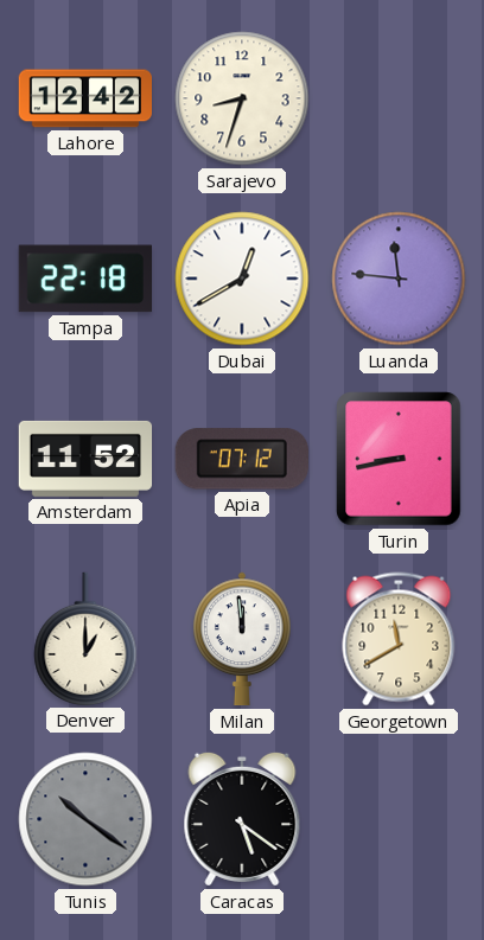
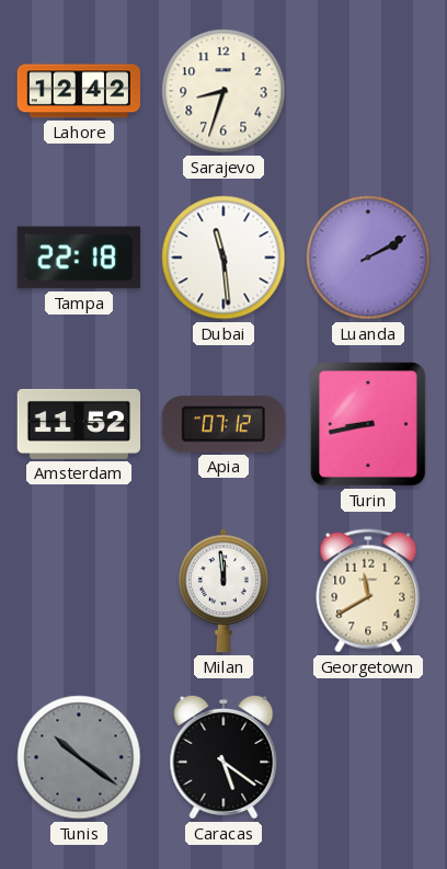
Dubai: 12:40 -> 11:29
Luanda: 11:46 -> 2:10
Denver: 1:00 -> none
